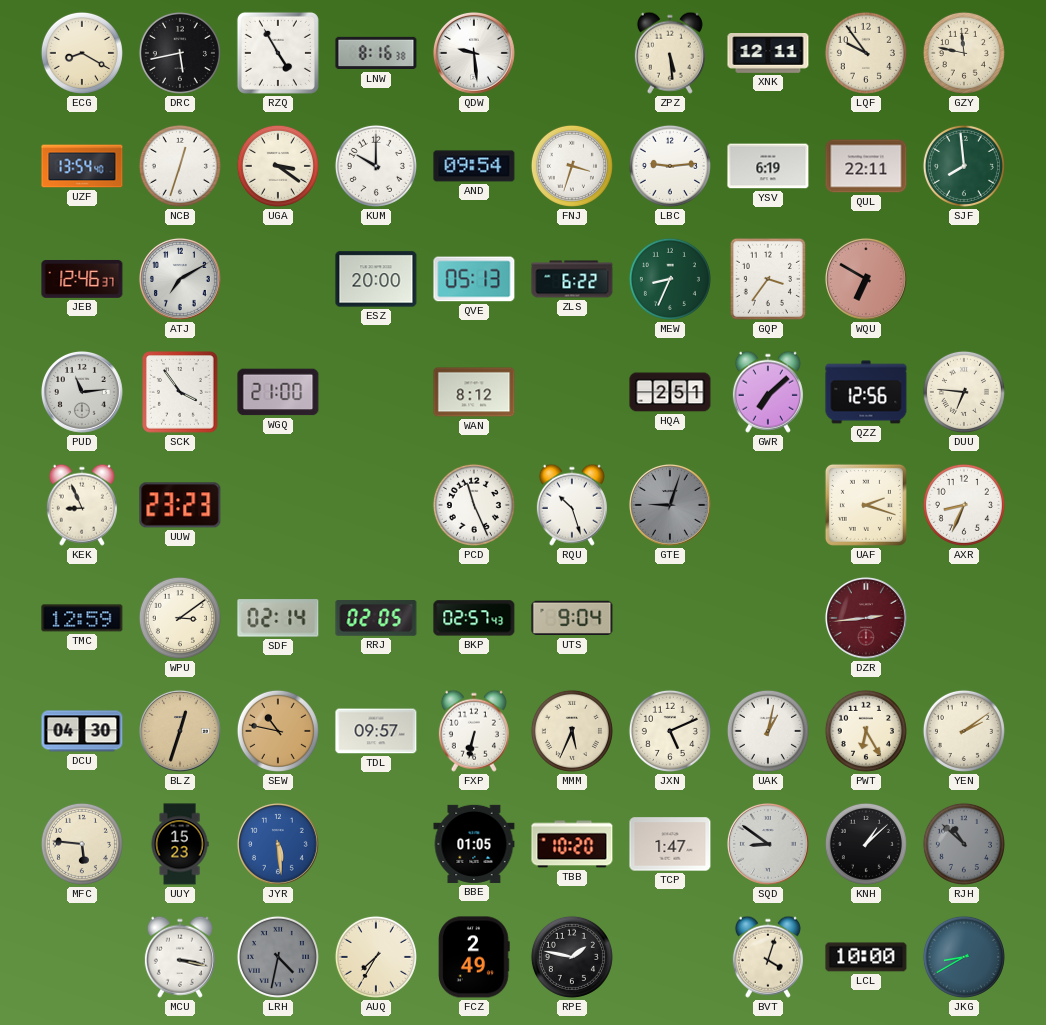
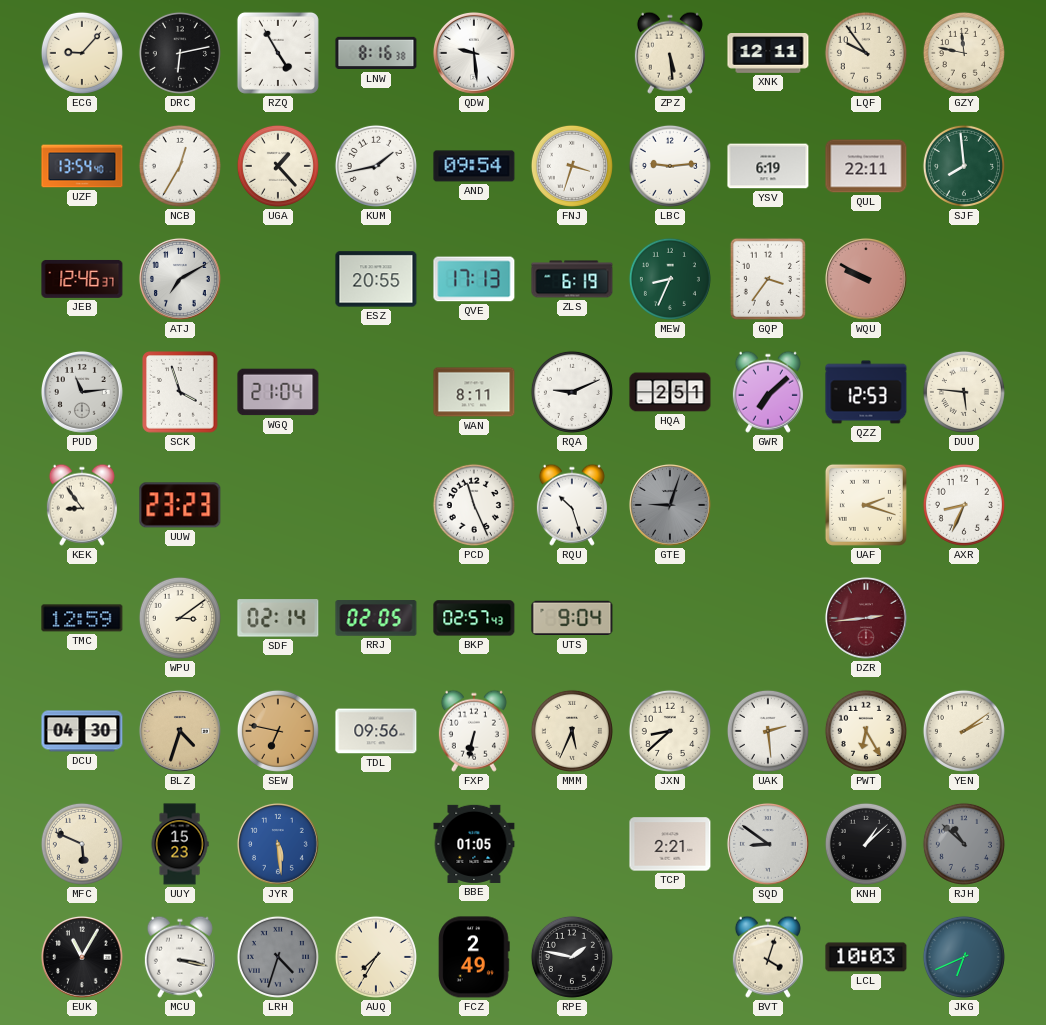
ECG: 8:20 -> 9:07
DRC: 5:43 -> 6:13
NCB: 12:33 -> 12:35
UGA: 3:21 -> 1:23
KUM: 10:00 -> 1:43
ESZ: 20:00 -> 20:55
QVE: 05:13 -> 17:13
ZLS: 6:22 -> 6:19
WQU: 6:50 -> 9:50
SCK: 3:54 -> 3:57
WGQ: 21:00 -> 21:04
WAN: 8:12 -> 8:11
RQA: none -> 9:11
QZZ: 12:56 -> 12:53
DUU: 6:46 -> 5:46
KEK: 8:56 -> 8:54
BLZ: 12:33 -> 4:33
SEW: 10:47 -> 6:47
TDL: 09:57 -> 09:56
JXN: 5:11 -> 8:38
UAK: 1:02 -> 2:29
MFC: 5:46 -> 5:49
TBB: 10:20 -> none
TCP: 1:47 -> 2:21
EUK: none -> 11:05
LRH: 4:32 -> 4:33
LCL: 10:00 -> 10:03
JKG: 8:40 -> 6:41
